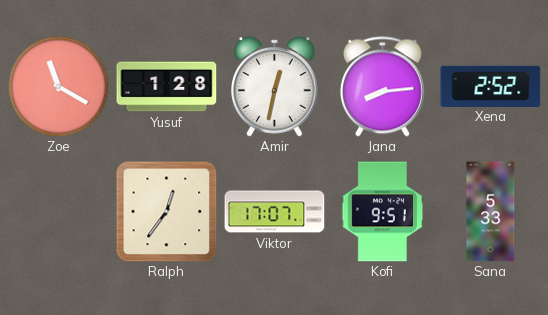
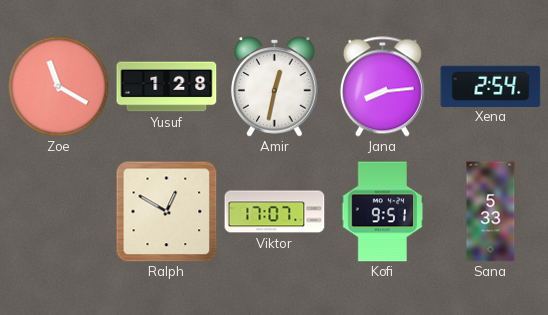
Xena: 2:52 -> 2:54
Ralph: 12:36 -> 12:50
